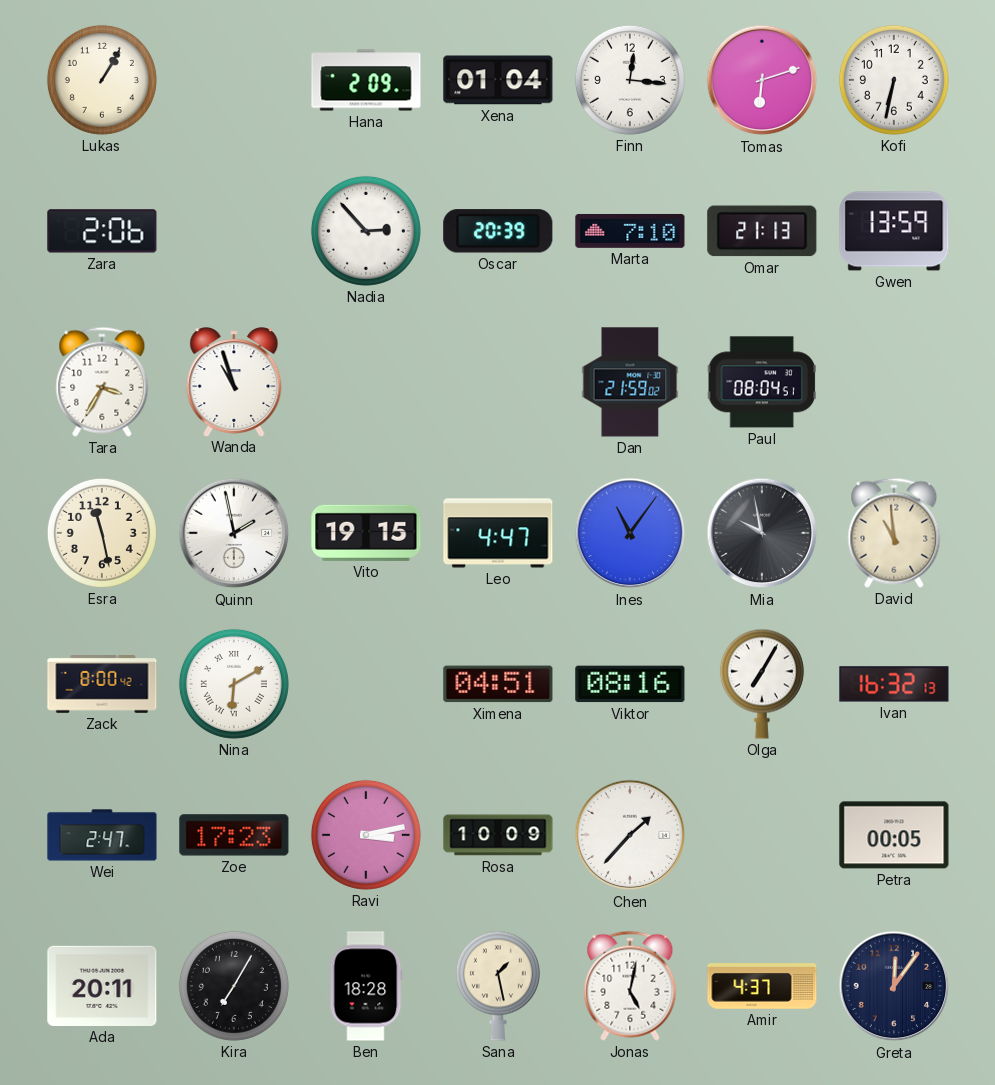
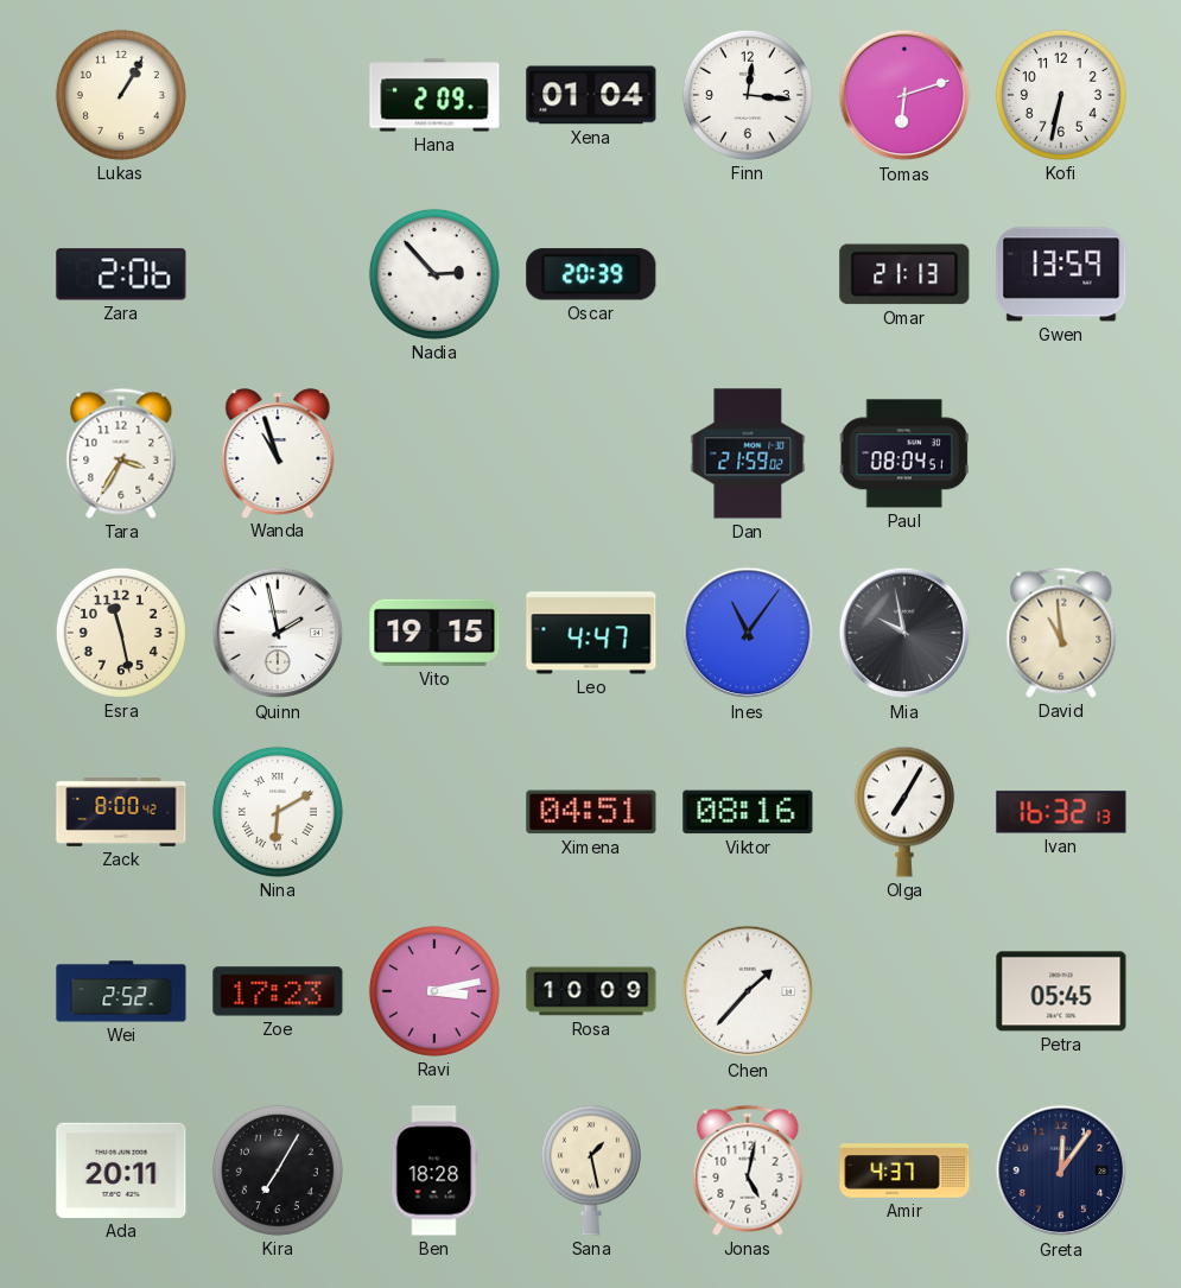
Marta: 7:10 -> none
Wei: 2:47 -> 2:52
Petra: 00:05 -> 05:45
